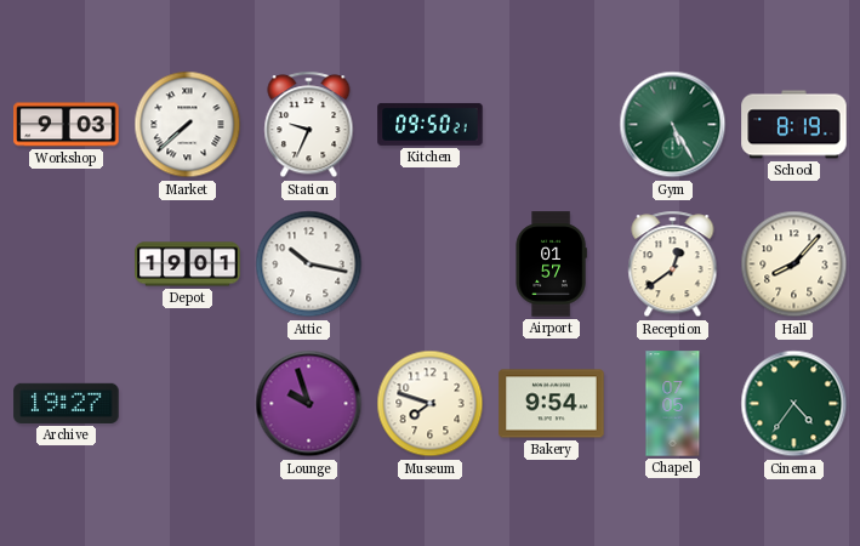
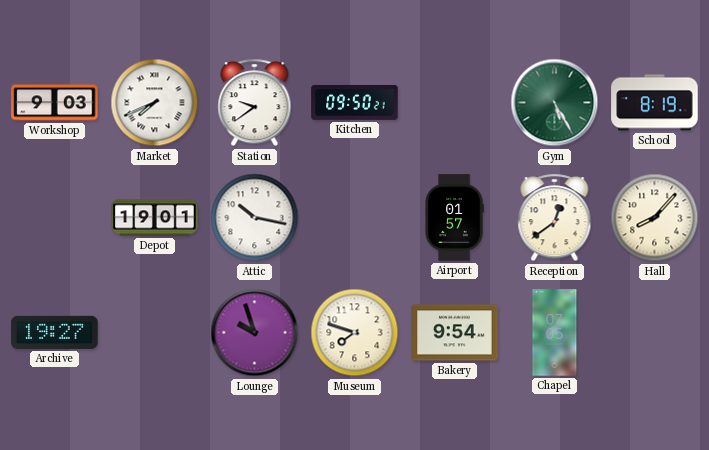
Market: 7:38 -> 7:41
Station: 9:34 -> 9:39
Cinema: 4:36 -> none
